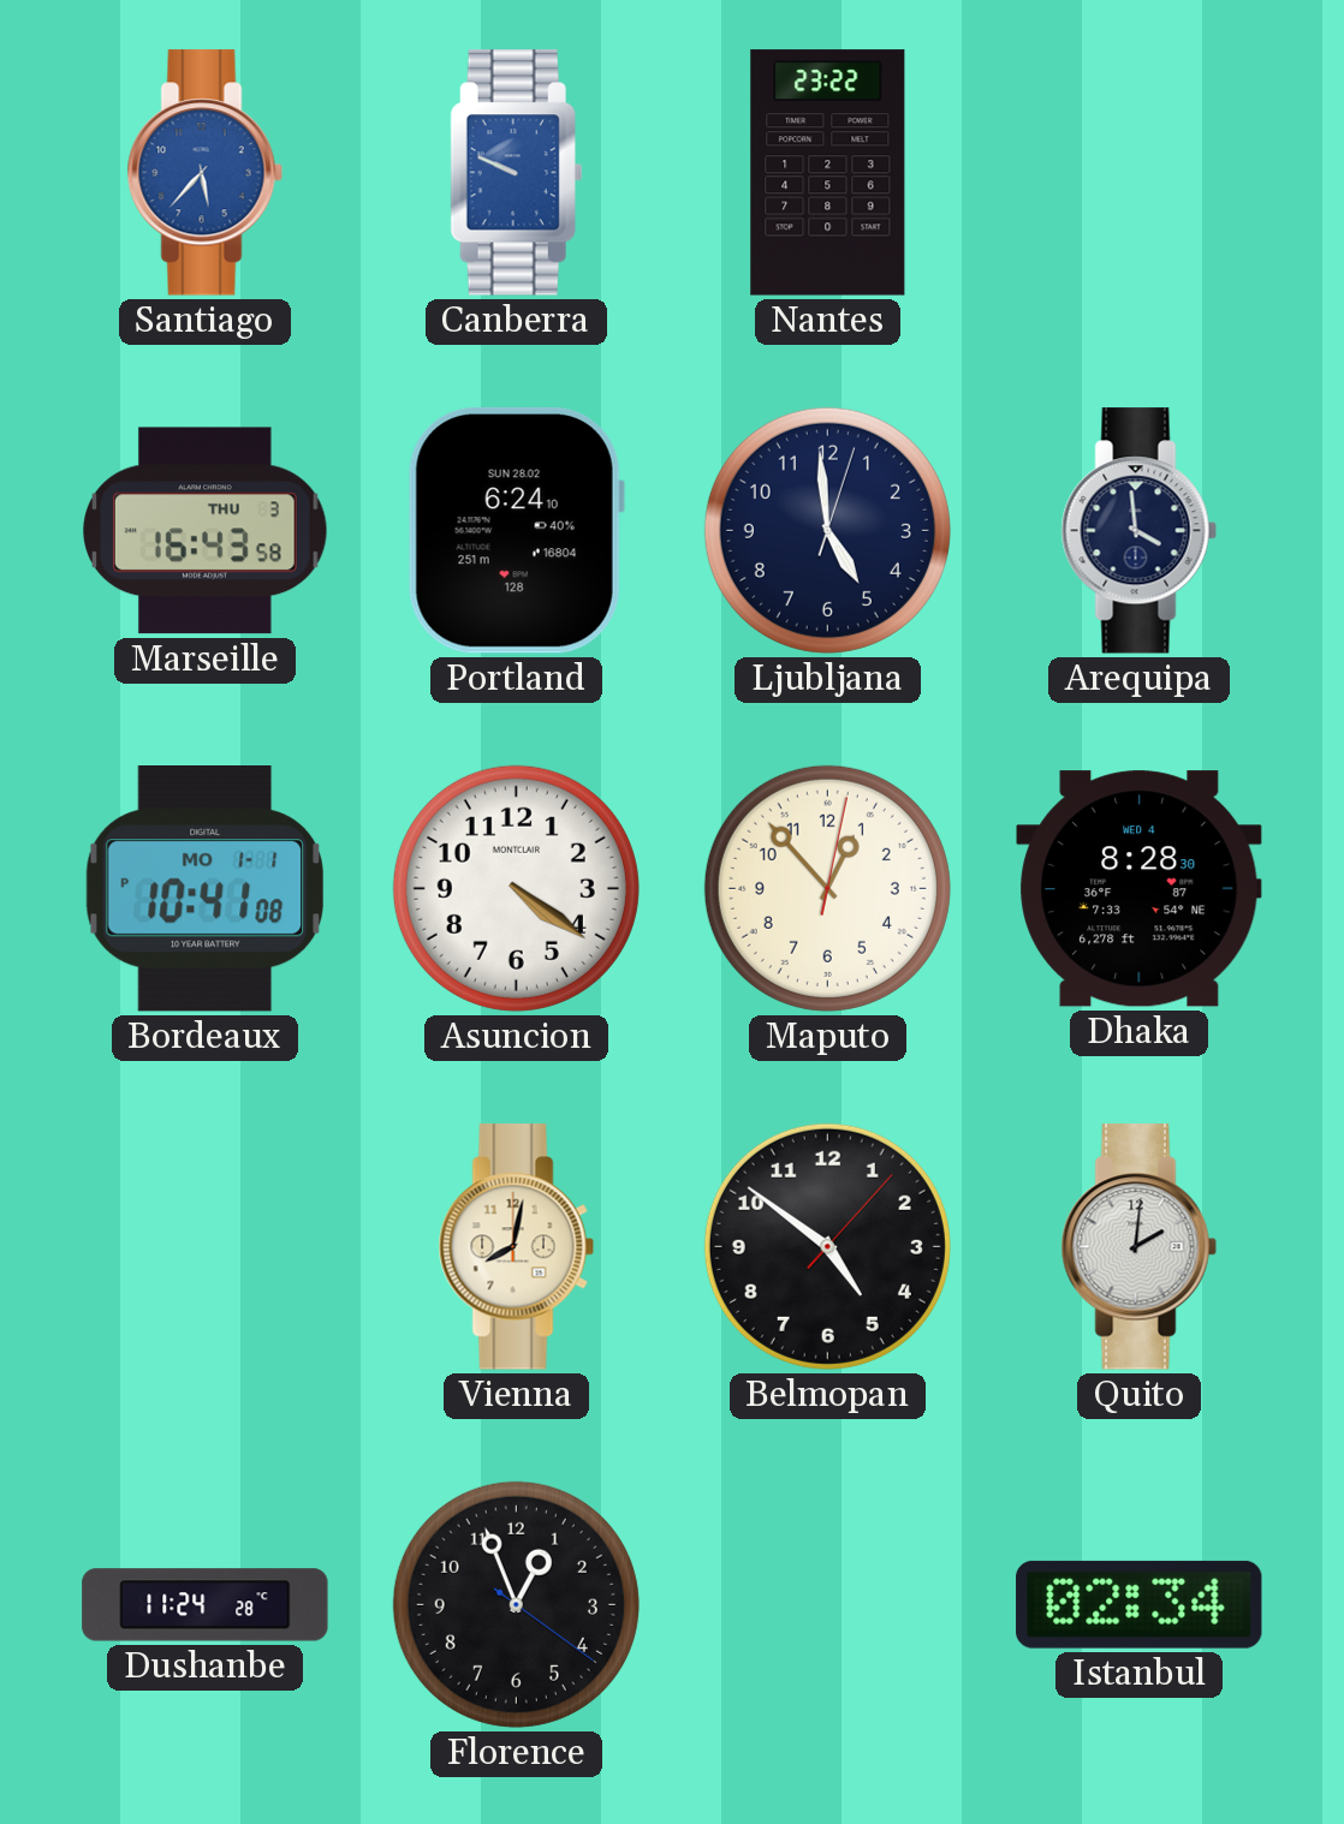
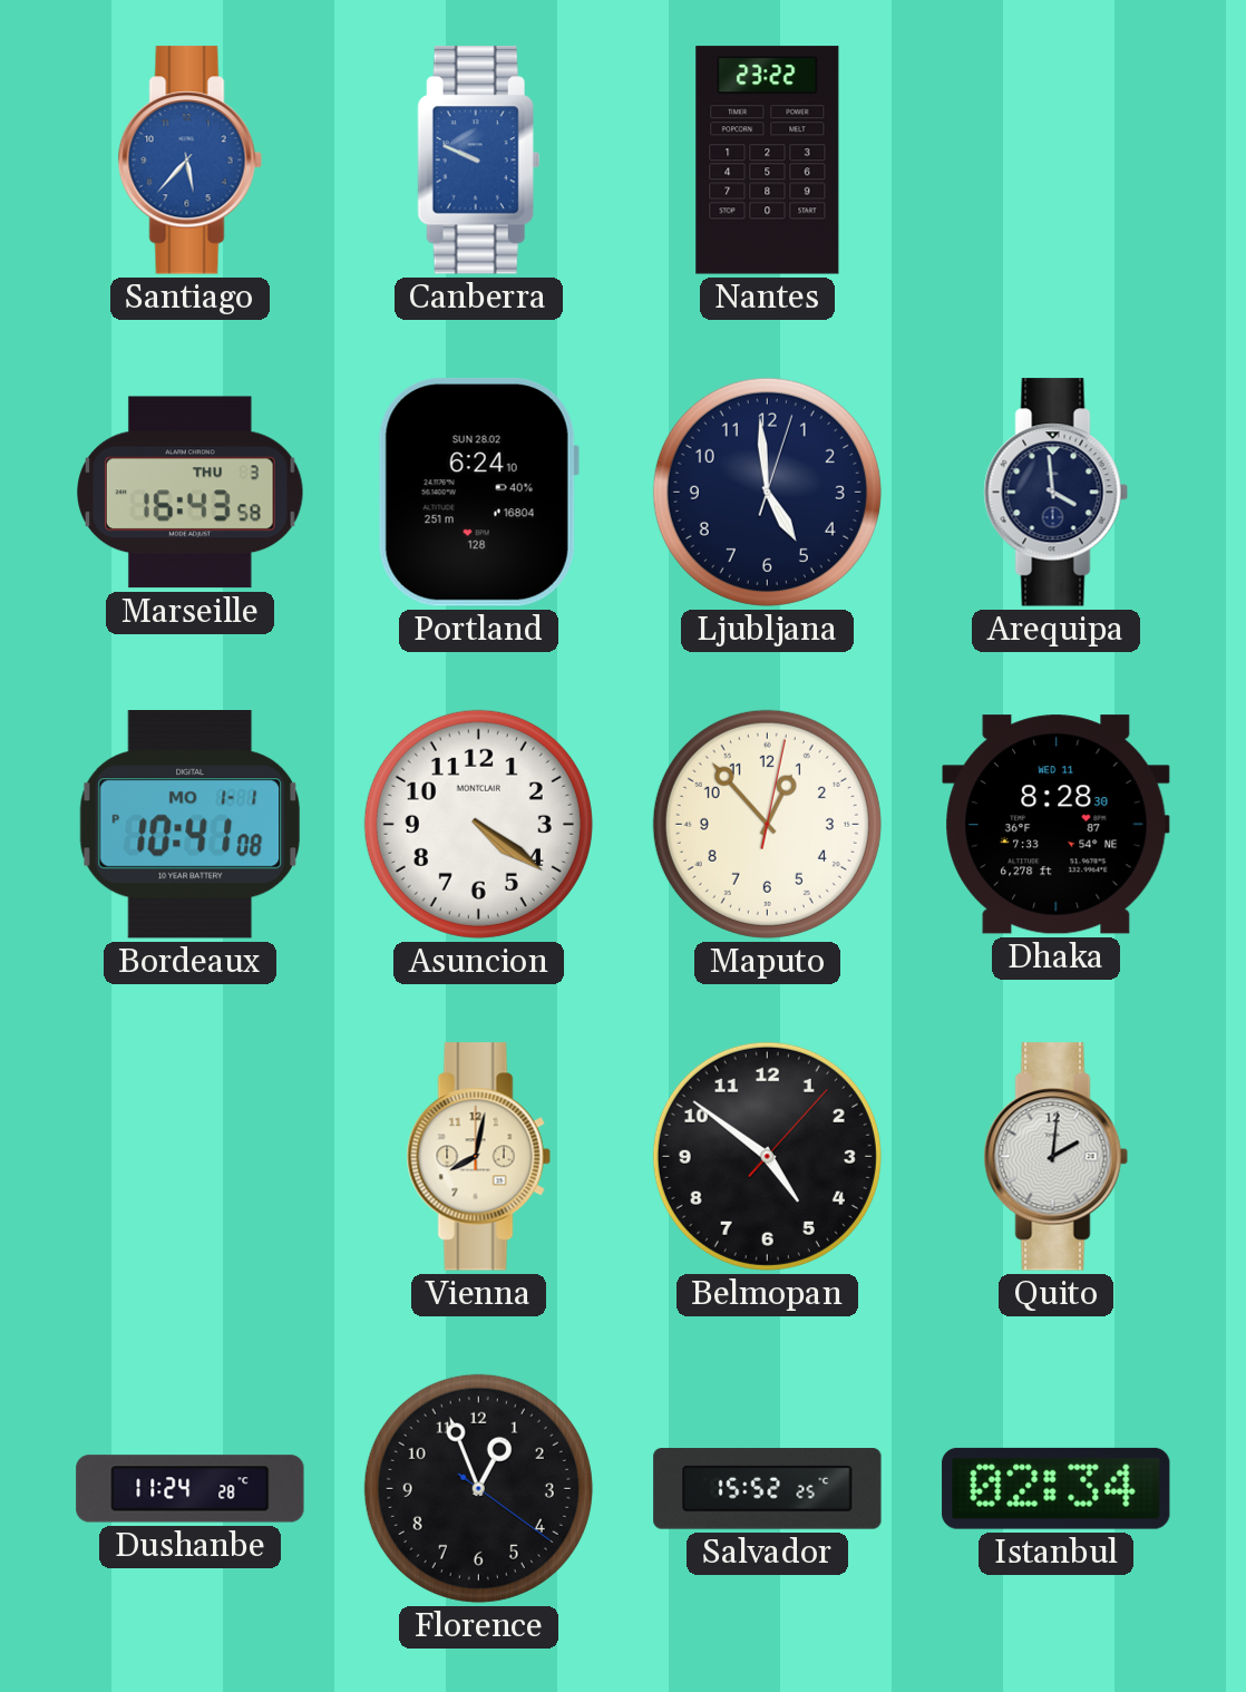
Dhaka date: WED 4 -> WED 11
Salvador: none -> 15:52
